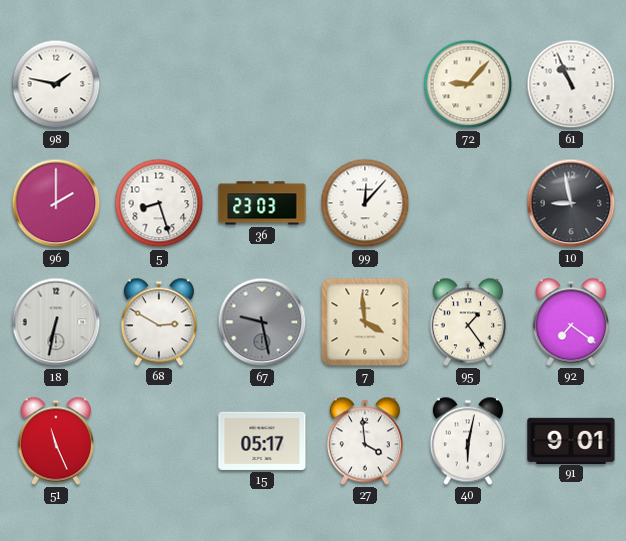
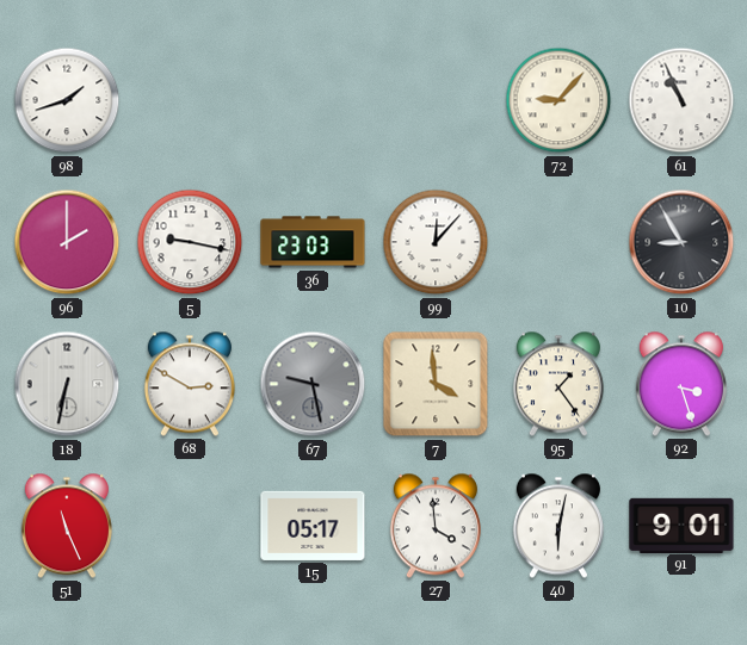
98: 1:47 -> 1:42
5: 8:27 -> 9:17
10: 8:58 -> 8:55
92: 7:21 -> 3:27
